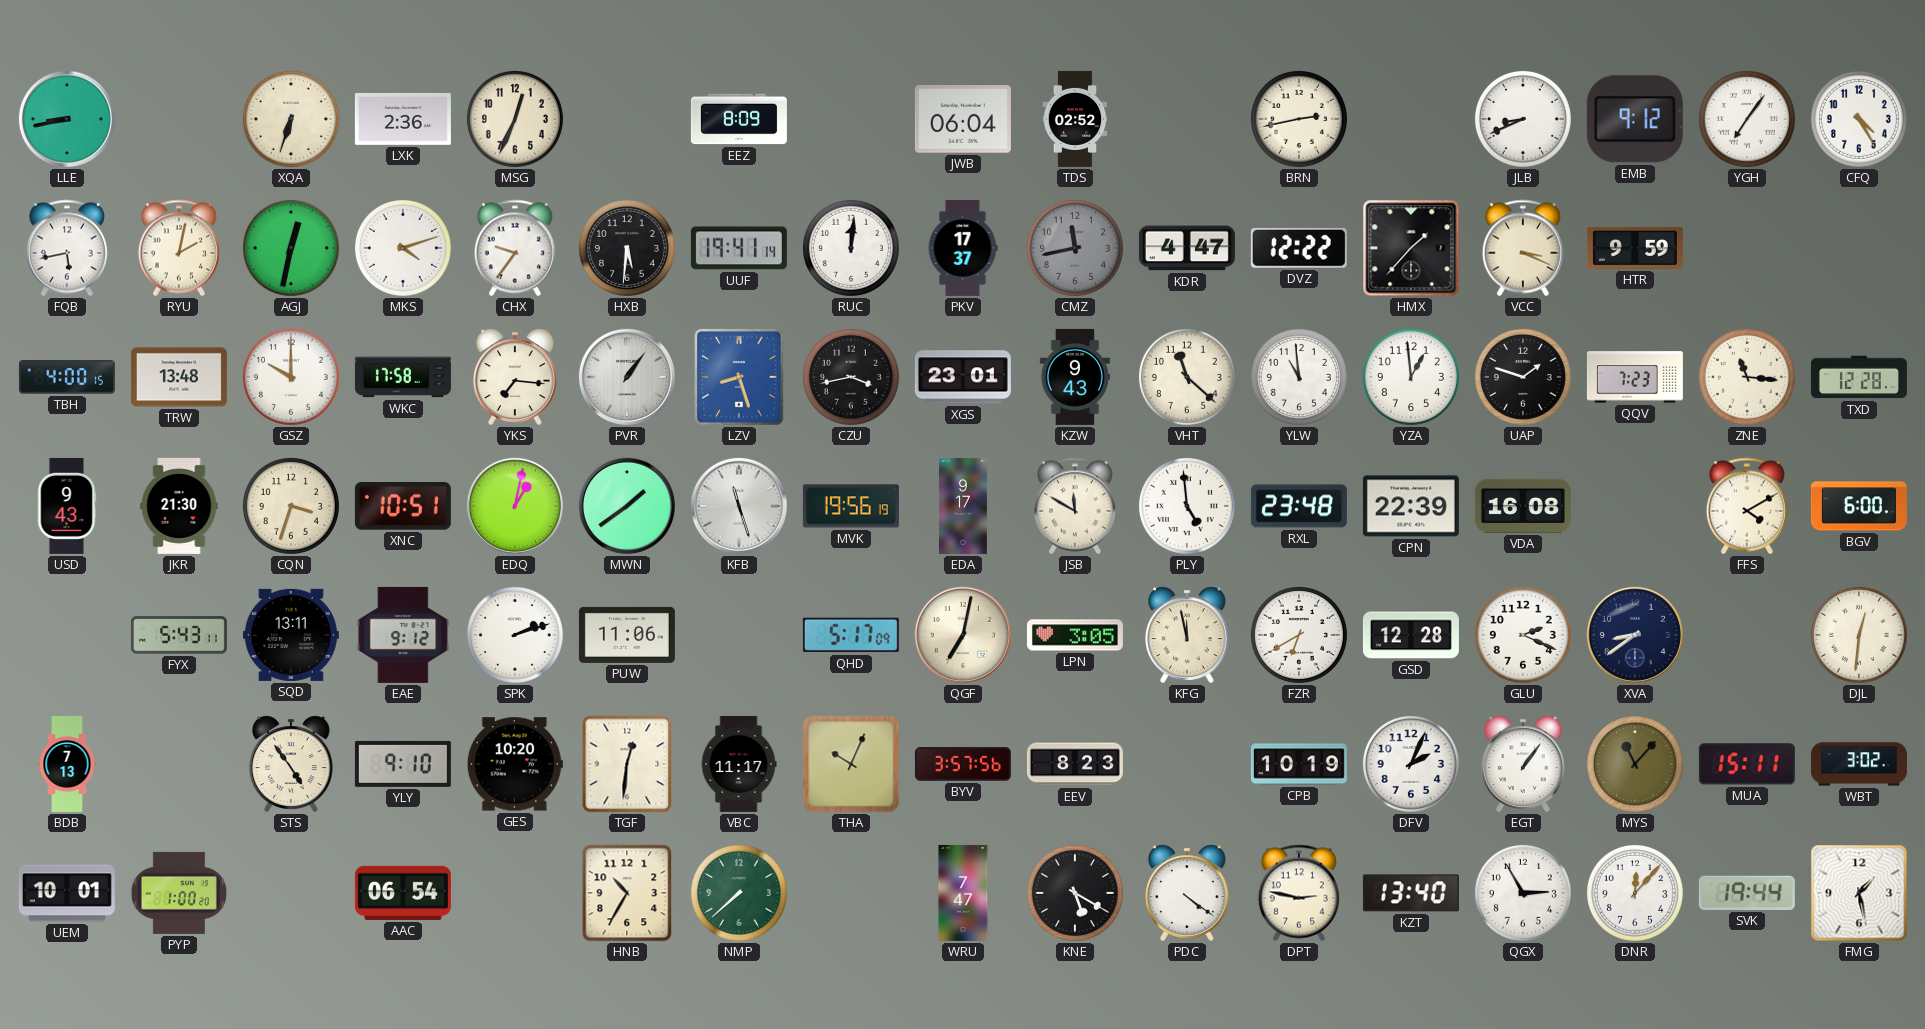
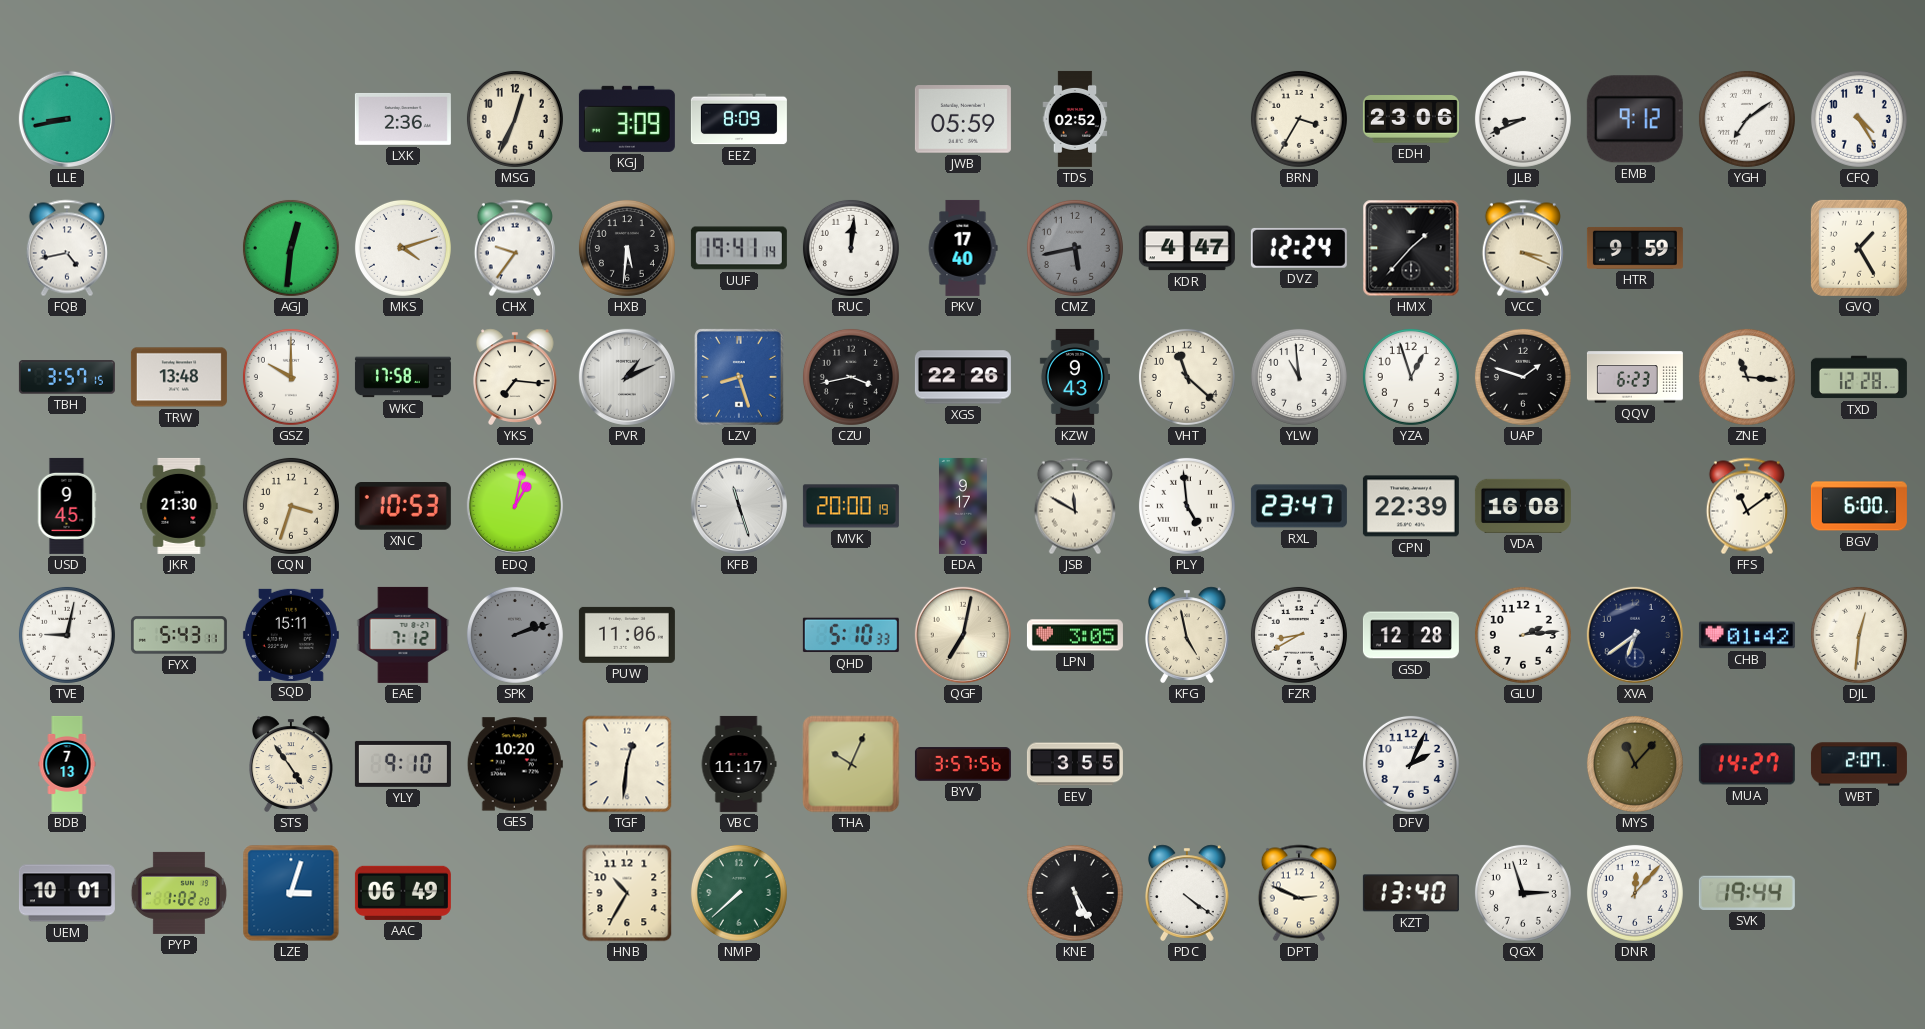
XQA: 6:33 -> none
KGJ: none -> 3:09
JWB: 06:04 -> 05:59
BRN: 2:43 -> 3:35
EDH: none -> 23:06
YGH: 7:06 -> 7:09
FQB: 5:43 -> 4:43
RYU: 2:02 -> none
AGJ: 12:32 -> 12:31
PKV: 17:37 -> 17:40
CMZ: 11:43 -> 5:43
DVZ: 12:22 -> 12:24
GVQ: none -> 1:25
TBH: 4:00 -> 3:57
PVR: 1:06 -> 1:11
XGS: 23:01 -> 22:26
YZA: 12:59 -> 12:57
QQV: 7:23 -> 6:23
USD: 9:43 -> 9:45
XNC: 10:51 -> 10:53
MWN: 1:39 -> none
MVK: 19:56 -> 20:00
RXL: 23:48 -> 23:47
FFS: 4:10 -> 11:09
TVE: none -> 9:02
SQD: 13:11 -> 15:11
EAE: 9:12 -> 7:12
SPK dial: white -> grey
QHD: 5:17 -> 5:10
KFG: 11:58 -> 4:58
FZR: 6:40 -> 8:40
GLU: 2:19 -> 2:14
XVA: 8:39 -> 6:39
CHB: none -> 01:42
EEV: 8:23 -> 3:55
CPB: 10:19 -> none
EGT: 1:06 -> none
MUA: 15:11 -> 14:27
WBT: 3:02 -> 2:07
PYP: 1:00 -> 1:02
LZE: none -> 3:03
AAC: 06:54 -> 06:49
WRU: 7:47 -> none
KNE: 5:20 -> 5:25
DPT: 2:47 -> 2:49
QGX: 2:55 -> 2:57
FMG: 1:28 -> none
